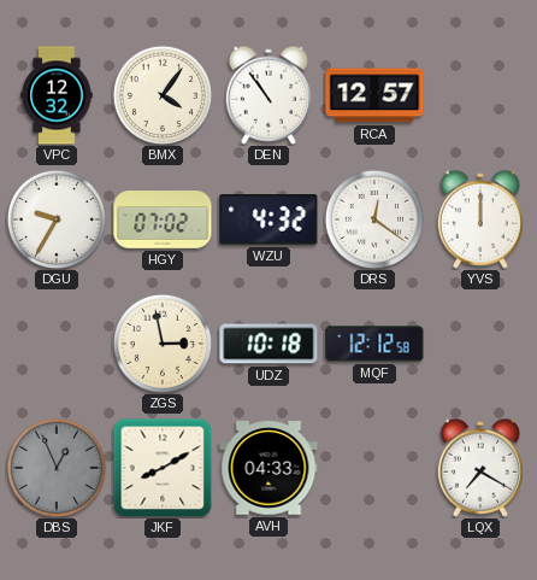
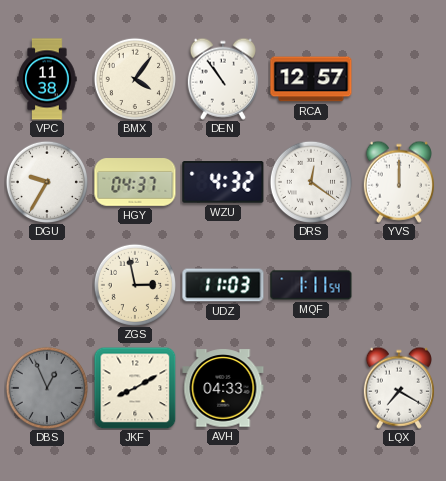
VPC: 12:32 -> 11:38
HGY: 07:02 -> 04:37
UDZ: 10:18 -> 11:03
MQF: 12:12 -> 1:11
